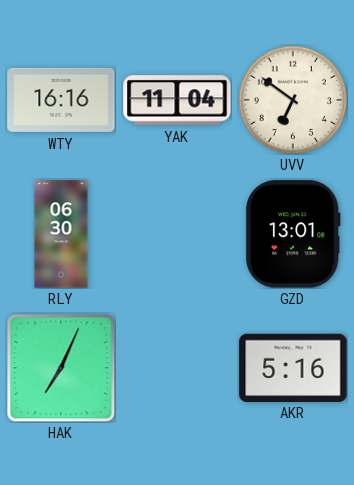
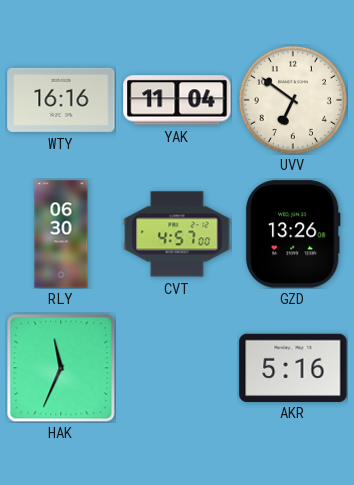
CVT: none -> 4:57
GZD: 13:01 -> 13:26
HAK: 7:04 -> 11:34
